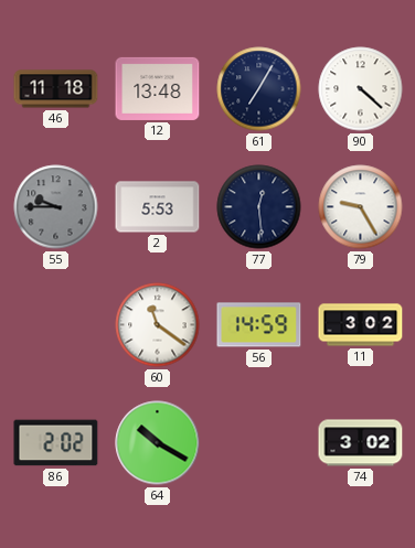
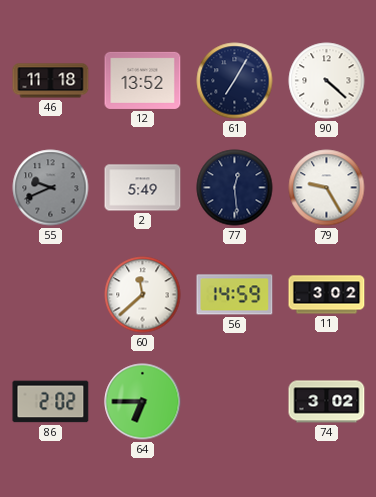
12: 13:48 -> 13:52
55: 9:45 -> 9:41
2: 5:53 -> 5:49
60: 11:21 -> 11:38
64: 10:20 -> 6:45
